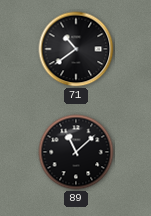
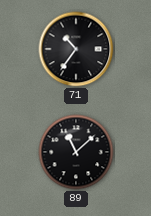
71: 10:39 -> 10:36
